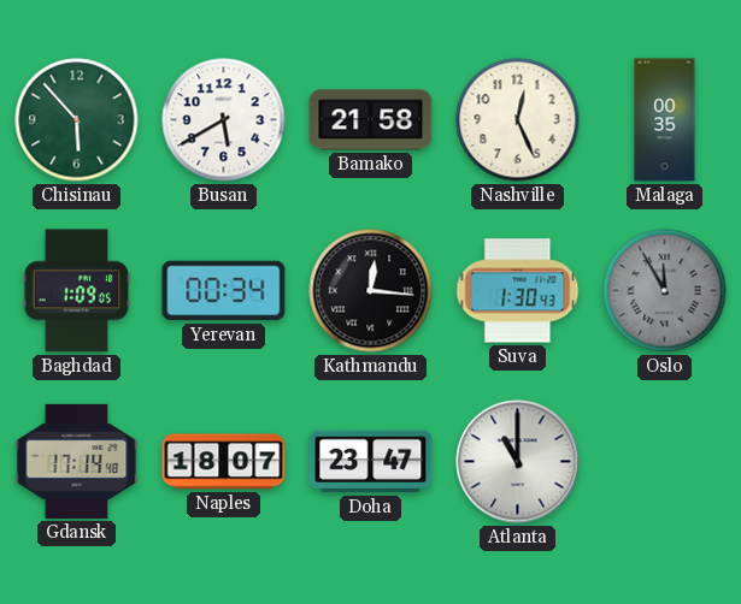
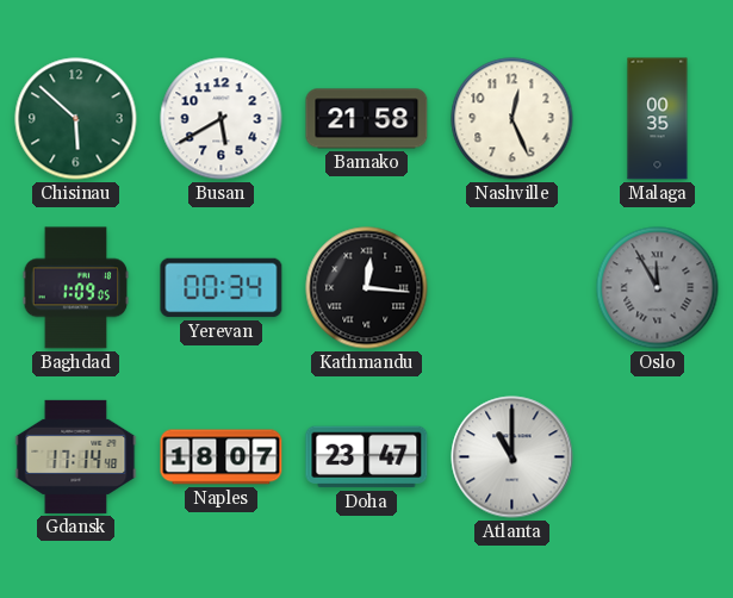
Chisinau: 5:53 -> 5:52
Suva: 1:30 -> none
